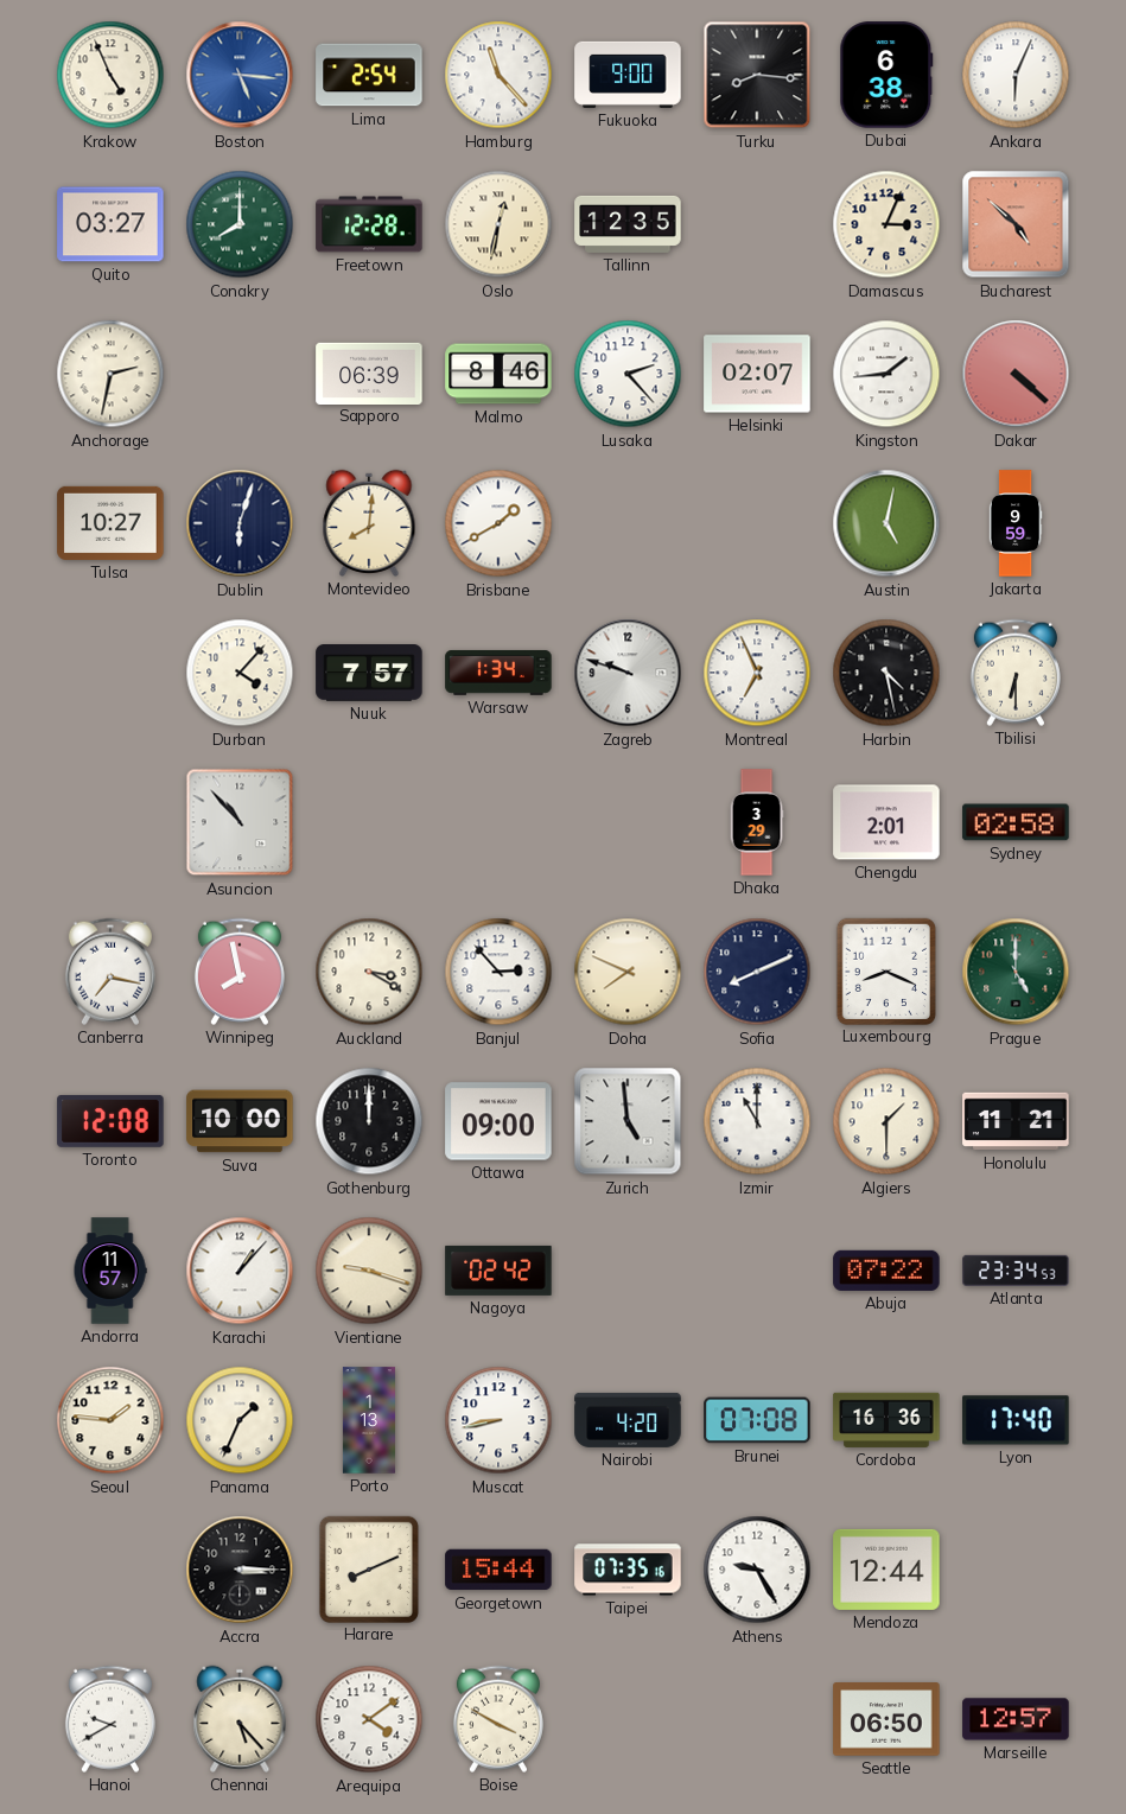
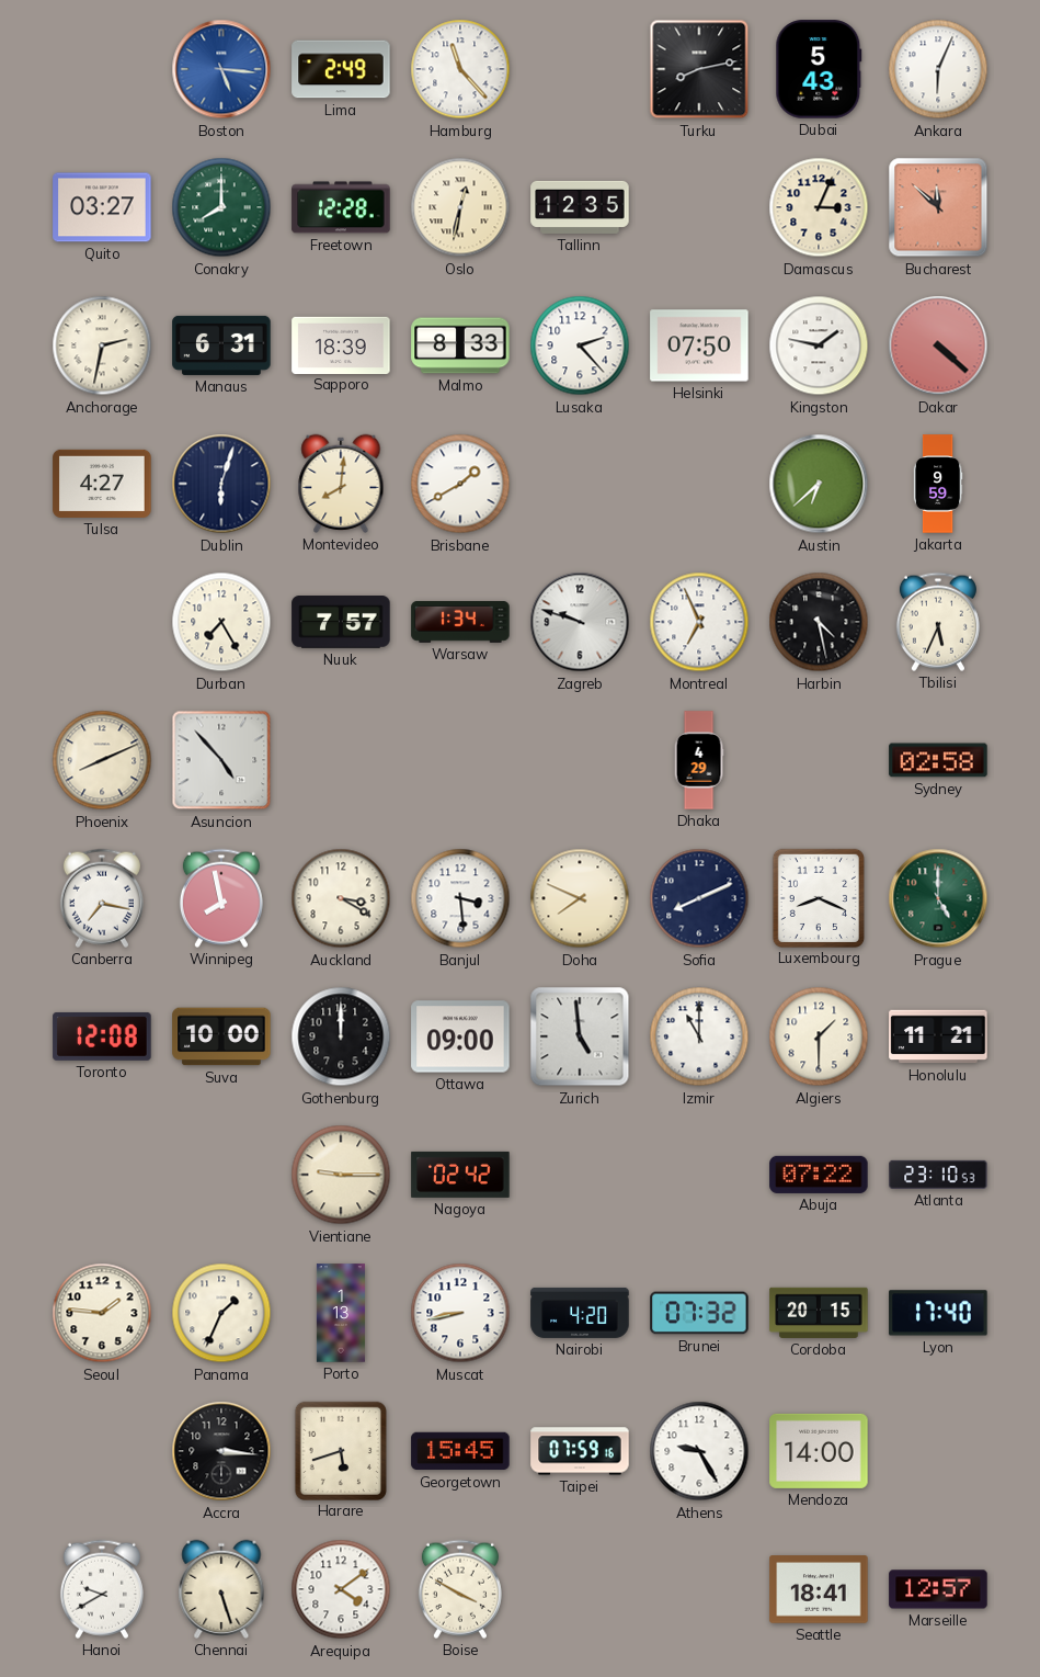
Krakow: 4:56 -> none
Lima: 2:54 -> 2:49
Fukuoka: 9:00 -> none
Turku: 8:16 -> 8:13
Dubai: 6:38 -> 5:43
Bucharest: 4:52 -> 11:52
Manaus: none -> 6:31
Sapporo: 06:39 -> 18:39
Malmo: 8:46 -> 8:33
Helsinki: 02:07 -> 07:50
Kingston: 1:44 -> 1:47
Tulsa: 10:27 -> 4:27
Austin: 5:02 -> 6:38
Durban: 4:07 -> 7:25
Tbilisi: 6:30 -> 5:34
Phoenix: none -> 8:11
Asuncion: 10:53 -> 4:53
Dhaka: 3:29 -> 4:29
Chengdu: 2:01 -> none
Banjul: 2:53 -> 3:29
Andorra: 11:57 -> none
Karachi: 1:07 -> none
Vientiane: 9:18 -> 9:15
Atlanta: 23:34 -> 23:10
Brunei: 07:08 -> 07:32
Cordoba: 16:36 -> 20:15
Accra: 3:15 -> 3:16
Harare: 8:11 -> 5:42
Georgetown: 15:44 -> 15:45
Taipei: 07:35 -> 07:59
Mendoza: 12:44 -> 14:00
Chennai: 5:23 -> 5:27
Seattle: 06:50 -> 18:41
